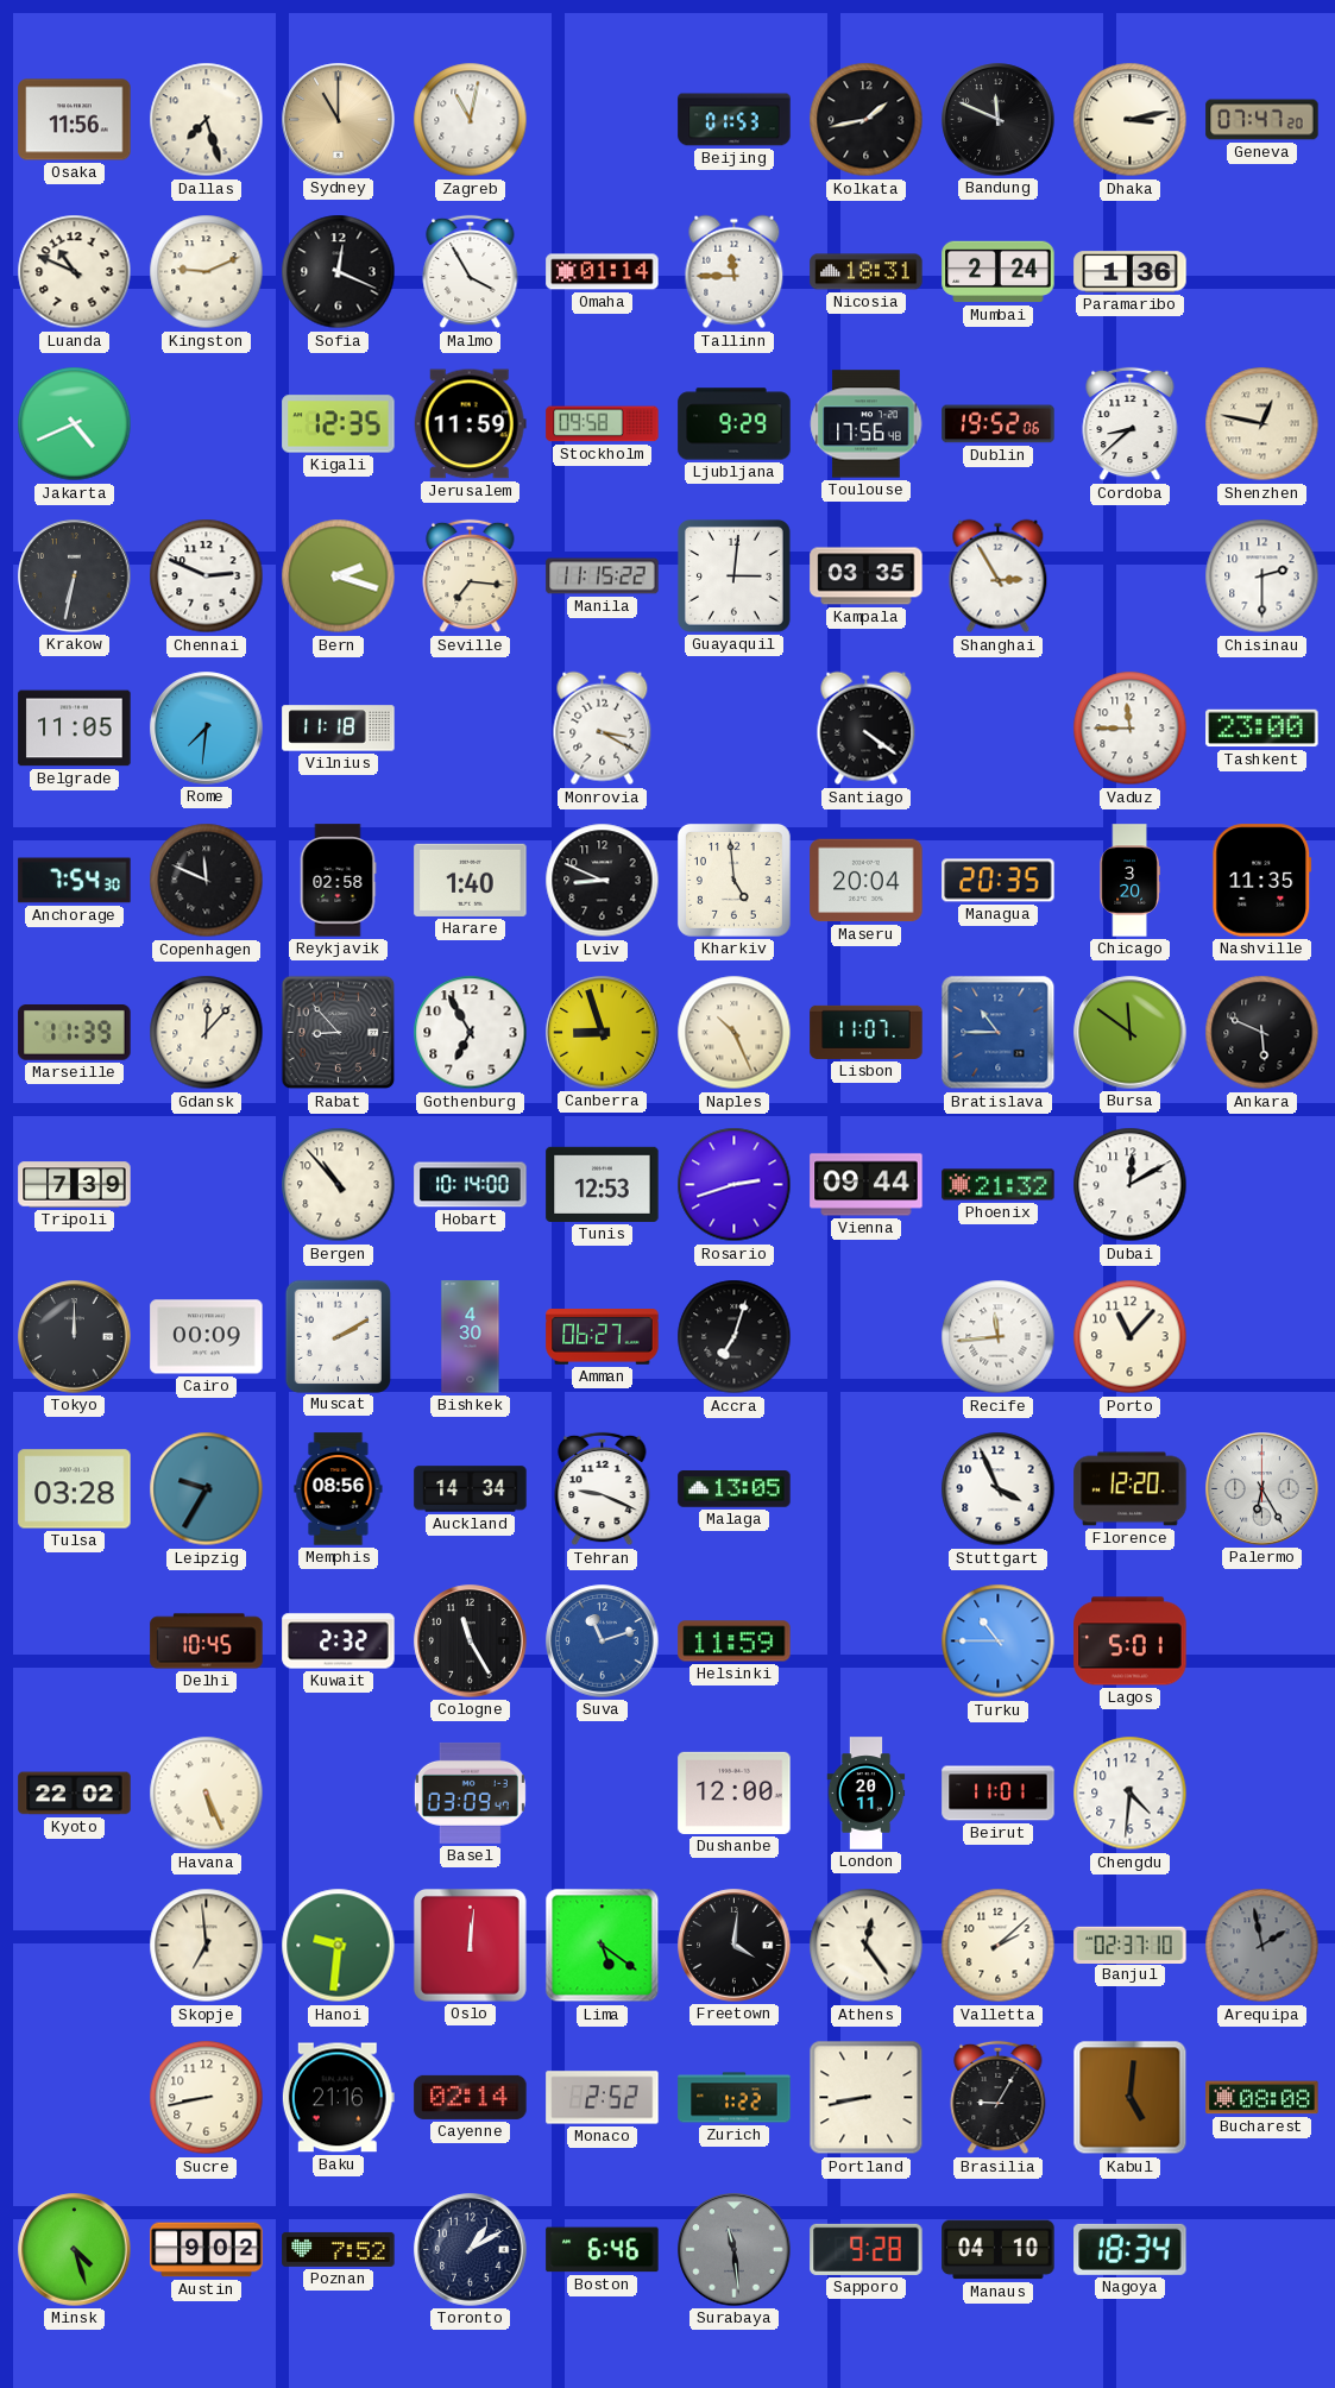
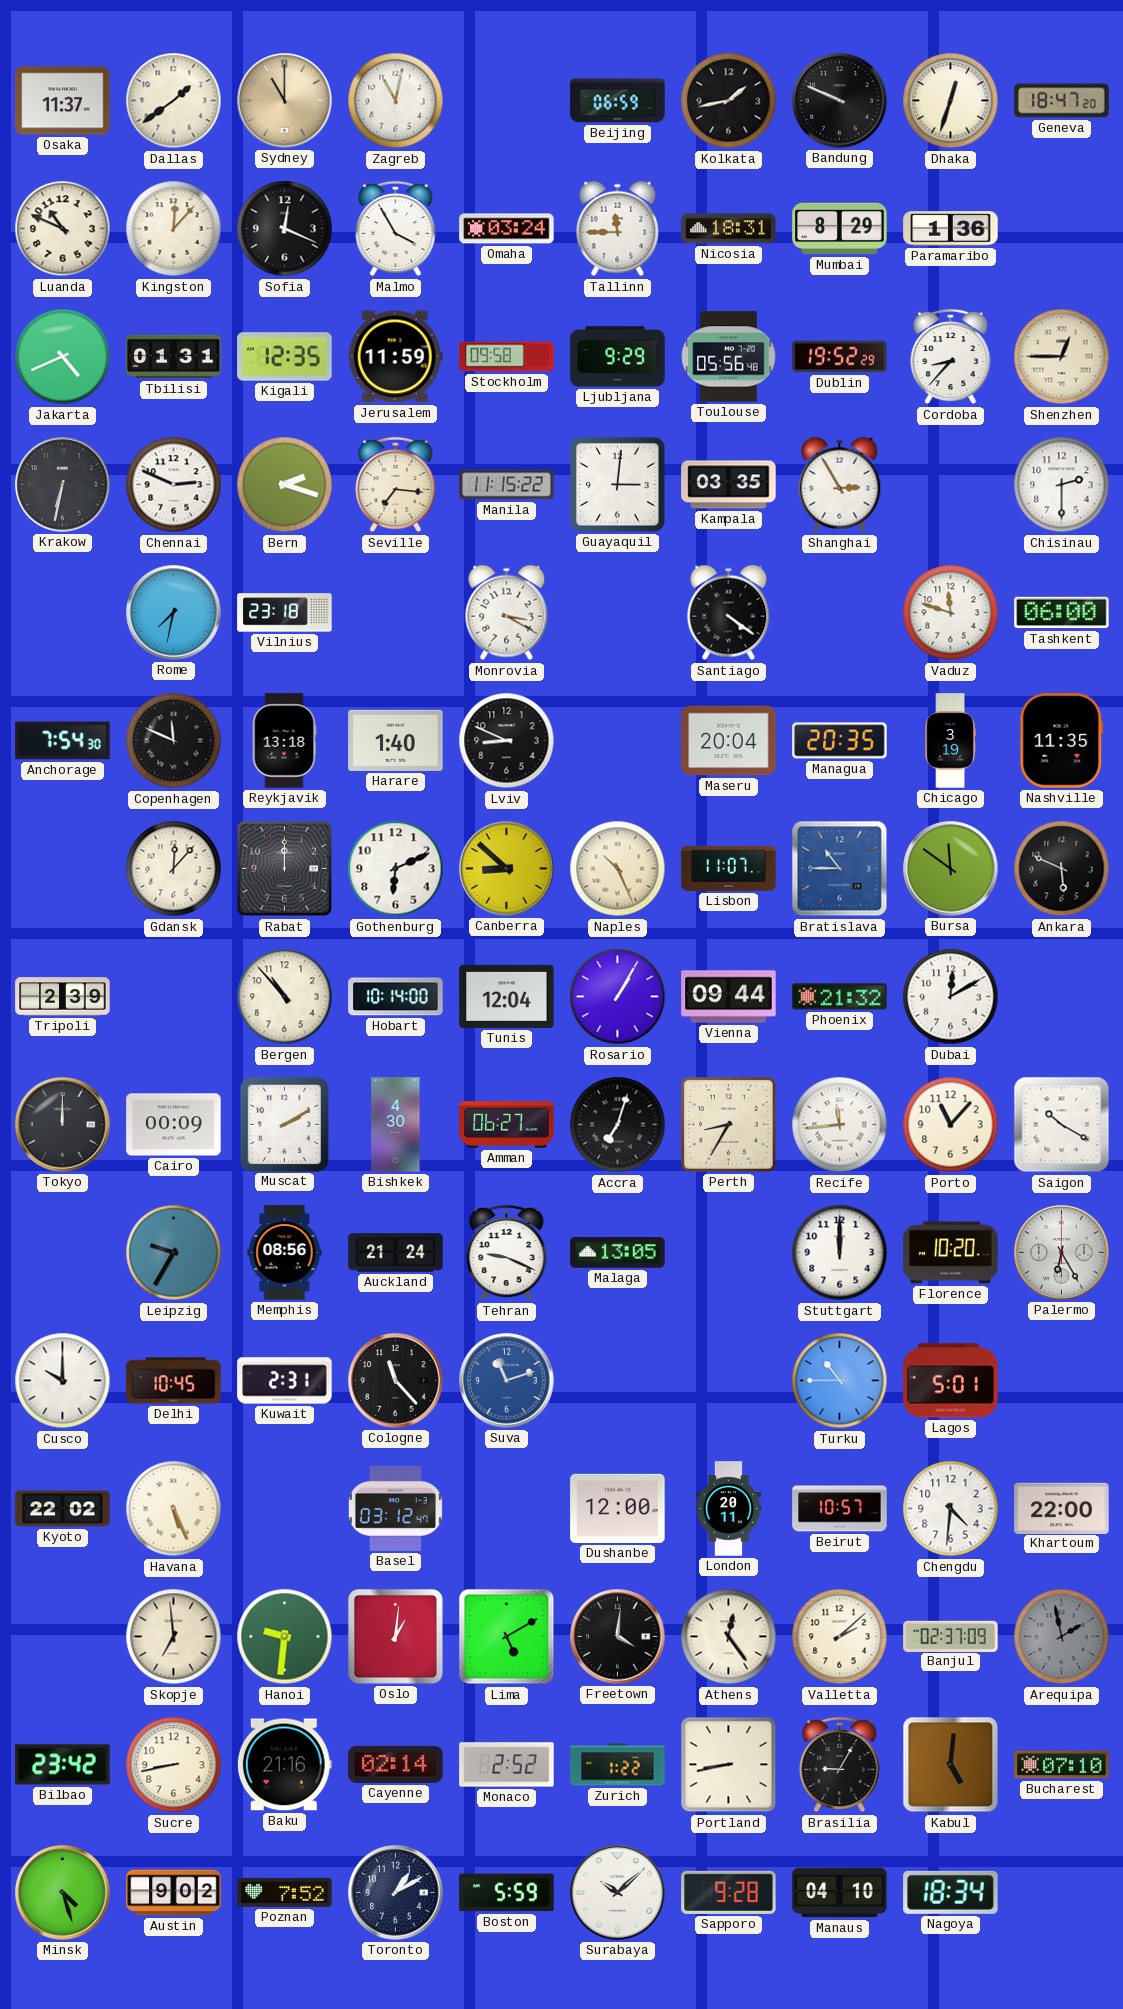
Osaka: 11:56 -> 11:37
Dallas: 7:27 -> 1:39
Beijing: 01:53 -> 06:59
Bandung: 11:49 -> 9:49
Dhaka: 3:13 -> 12:33
Geneva: 07:47 -> 18:47
Kingston: 9:11 -> 12:07
Omaha: 01:14 -> 03:24
Mumbai: 2:24 -> 8:29
Tbilisi: none -> 01:31
Toulouse: 17:56 -> 05:56
Dublin: 19:52:06 -> 19:52:29
Cordoba: 8:38 -> 8:37
Shenzhen: 12:47 -> 12:45
Belgrade: 11:05 -> none
Rome: 7:31 -> 7:32
Vilnius: 11:18 -> 23:18
Vaduz: 11:45 -> 11:48
Tashkent: 23:00 -> 06:00
Reykjavik: 02:58 -> 13:18
Kharkiv: 4:59 -> none
Chicago: 3:20 -> 3:19
Marseille: 11:39 -> none
Rabat: 8:53 -> 12:00
Gothenburg: 6:55 -> 6:11
Canberra: 8:57 -> 8:52
Tripoli: 7:39 -> 2:39
Tunis: 12:53 -> 12:04
Rosario: 2:42 -> 1:05
Perth: none -> 8:35
Saigon: none -> 10:20
Tulsa: 03:28 -> none
Auckland: 14:34 -> 21:24
Stuttgart: 3:56 -> 12:00
Florence: 12:20 -> 10:20
Cusco: none -> 10:00
Kuwait: 2:32 -> 2:31
Cologne: 11:25 -> 11:23
Helsinki: 11:59 -> none
Basel: 03:09 -> 03:12
Beirut: 11:01 -> 10:57
Khartoum: none -> 22:00
Oslo: 12:01 -> 1:01
Lima: 5:21 -> 5:10
Banjul: 02:37:10 -> 02:37:09
Bilbao: none -> 23:42
Bucharest: 08:08 -> 07:10
Boston: 6:46 -> 5:59
Surabaya: 11:29 -> 10:08
Surabaya dial: grey -> white
